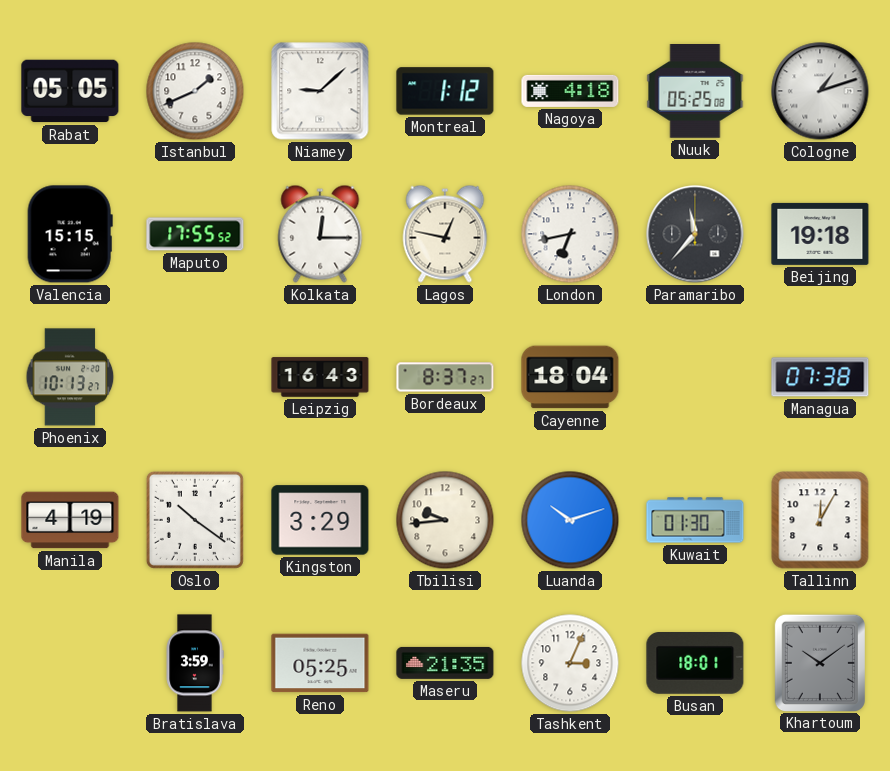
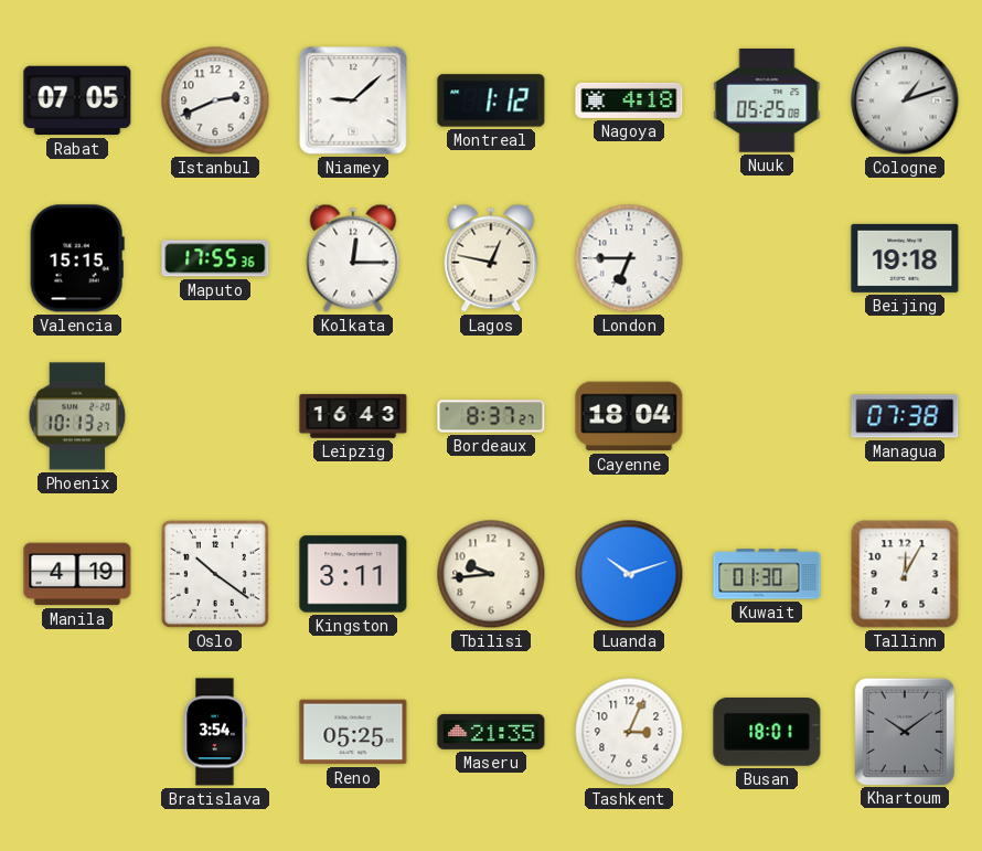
Rabat: 05:05 -> 07:05
Istanbul: 1:41 -> 2:41
Maputo: 17:55:52 -> 17:55:36
London: 6:43 -> 6:45
Paramaribo: 11:37 -> none
Kingston: 3:29 -> 3:11
Bratislava: 3:59 -> 3:54
